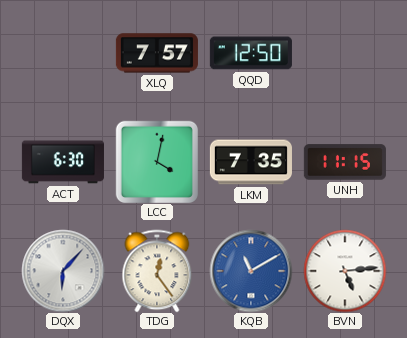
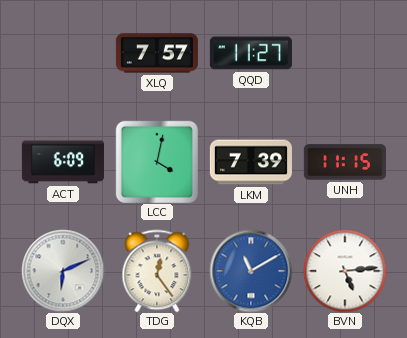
QQD: 12:50 -> 11:27
ACT: 6:30 -> 6:09
LKM: 7:35 -> 7:39
DQX: 6:07 -> 6:11
